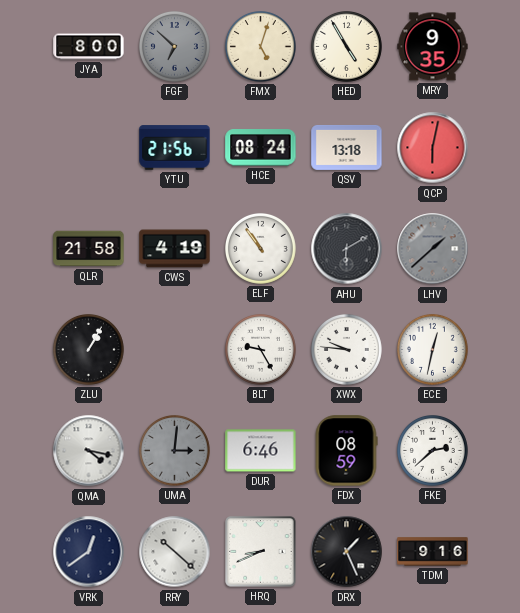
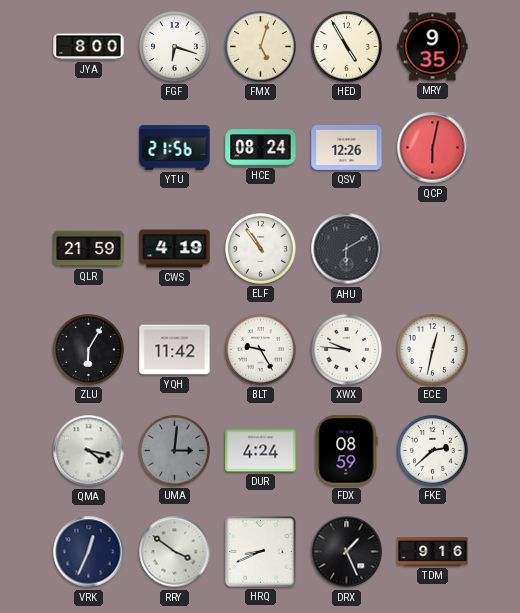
FGF: 6:52 -> 6:18
FGF dial: grey -> white
QSV: 13:18 -> 12:26
QLR: 21:58 -> 21:59
LHV: 1:38 -> none
ZLU: 1:05 -> 6:05
YQH: none -> 11:42
DUR: 6:46 -> 4:24
VRK: 12:39 -> 12:34
RRY: 10:22 -> 3:51
